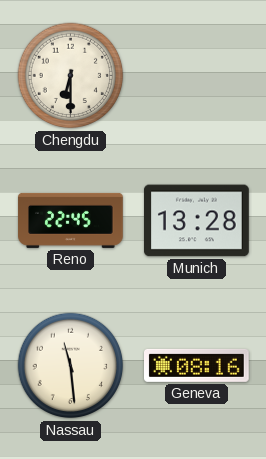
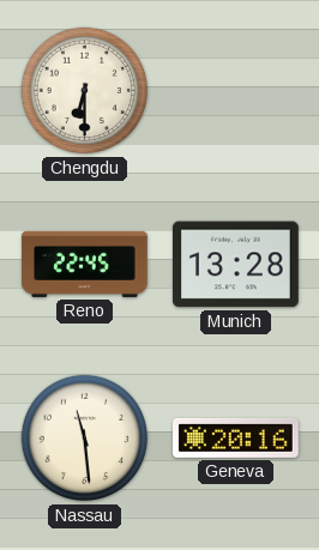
Geneva: 08:16 -> 20:16
